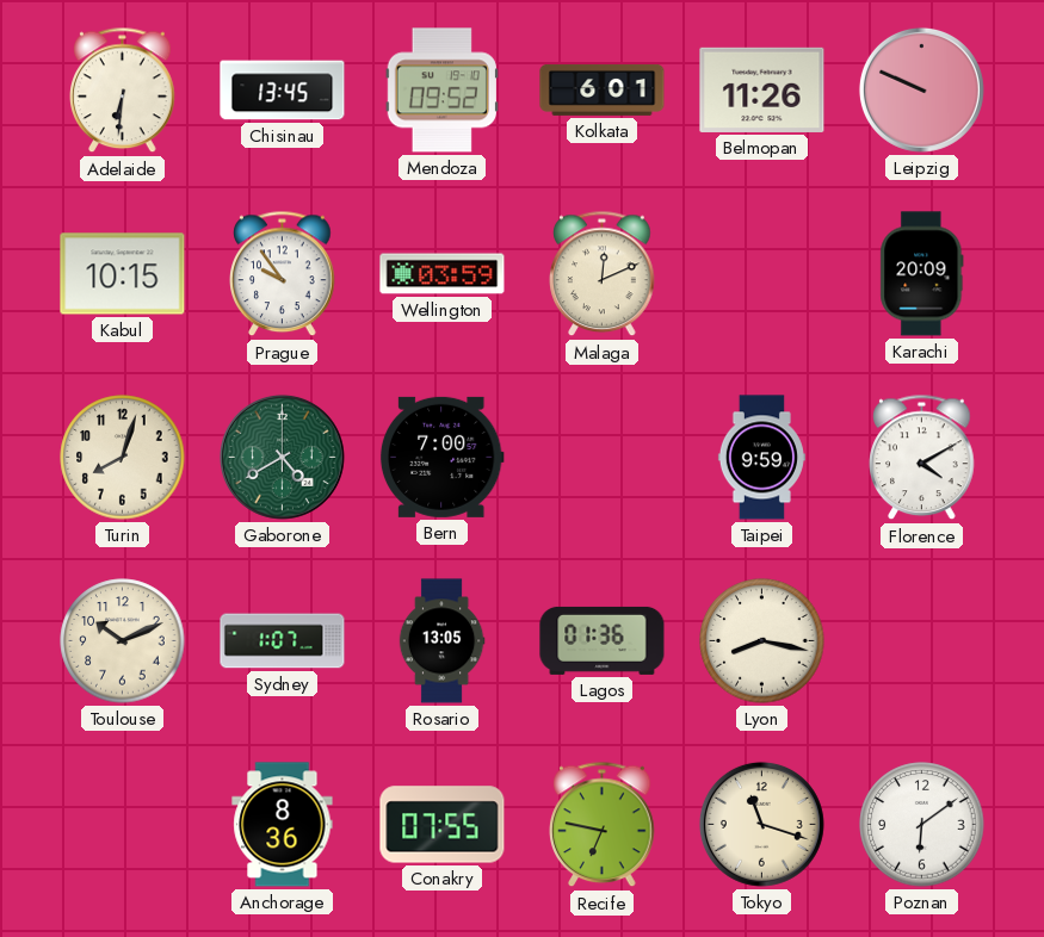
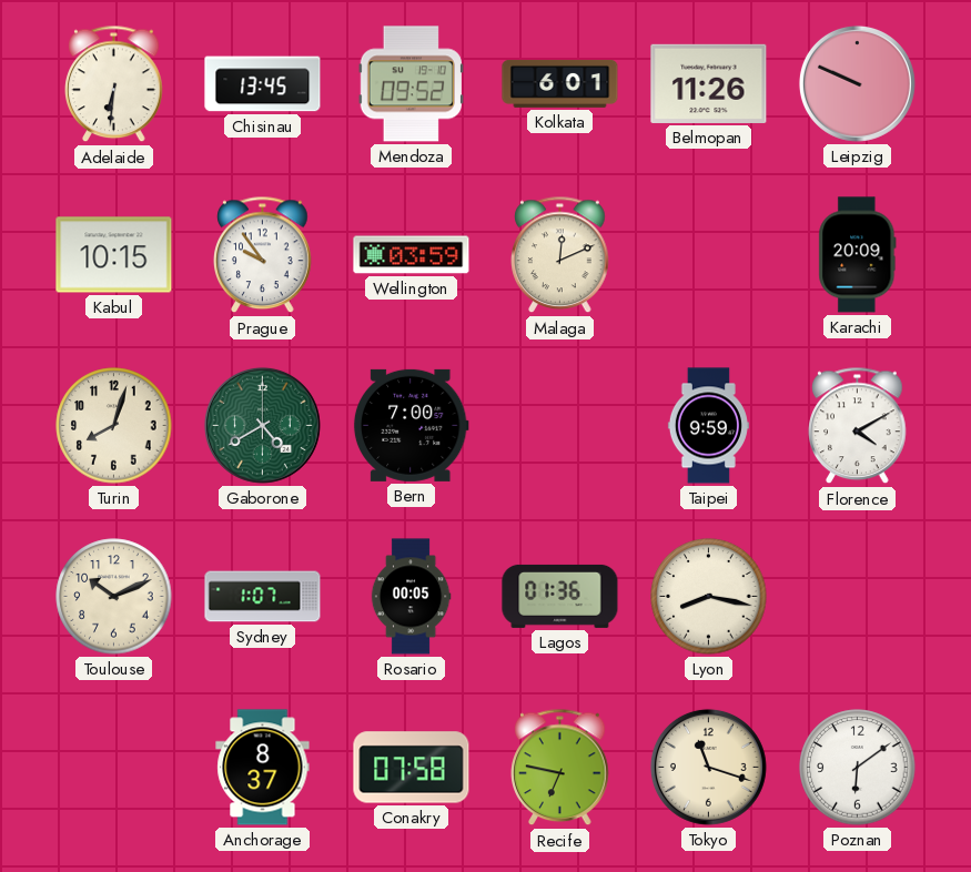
Rosario: 13:05 -> 00:05
Anchorage: 8:36 -> 8:37
Conakry: 07:55 -> 07:58
